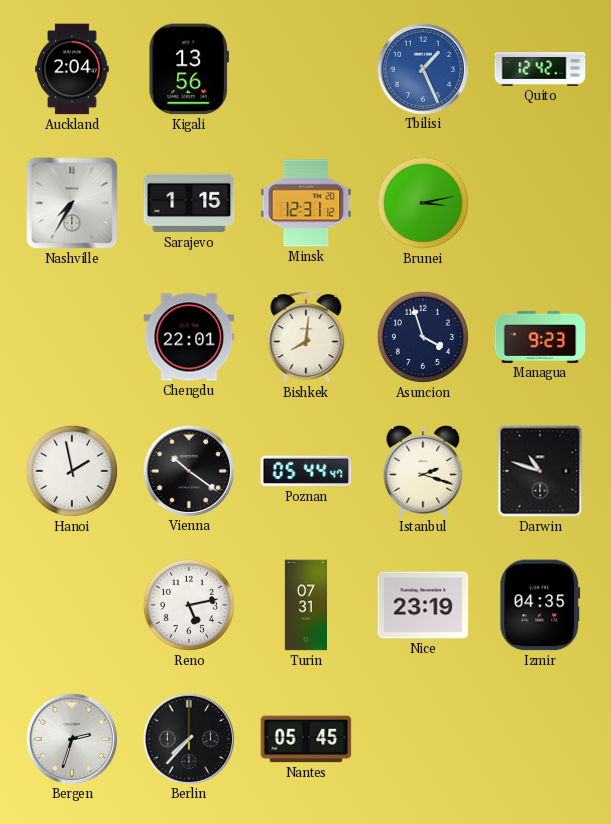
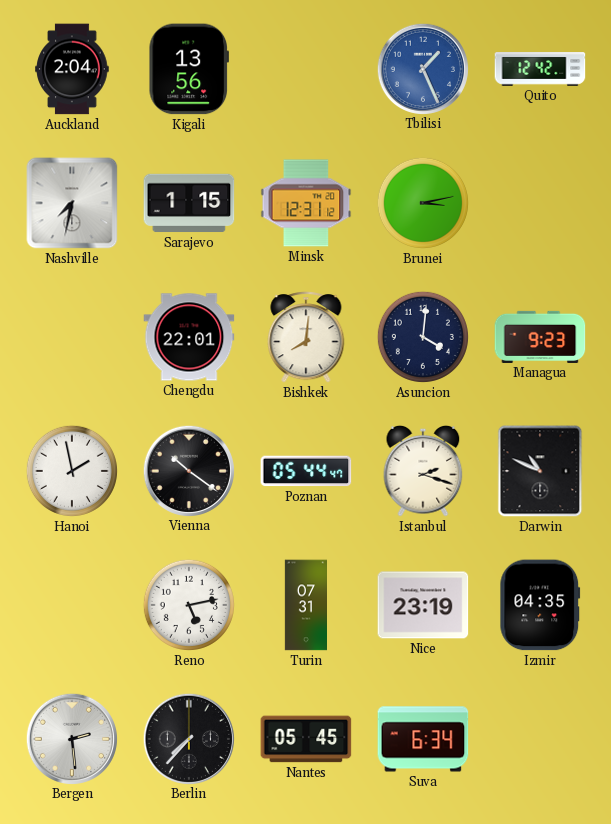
Nashville: 7:35 -> 7:32
Asuncion: 3:57 -> 4:01
Darwin: 10:48 -> 10:49
Bergen: 2:33 -> 2:29
Suva: none -> 6:34
